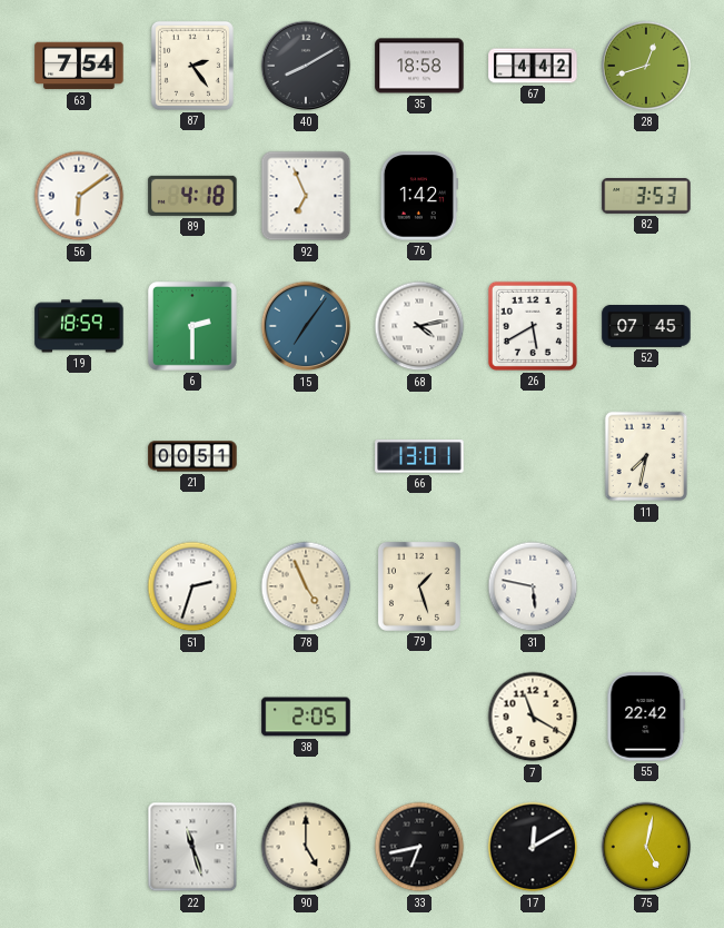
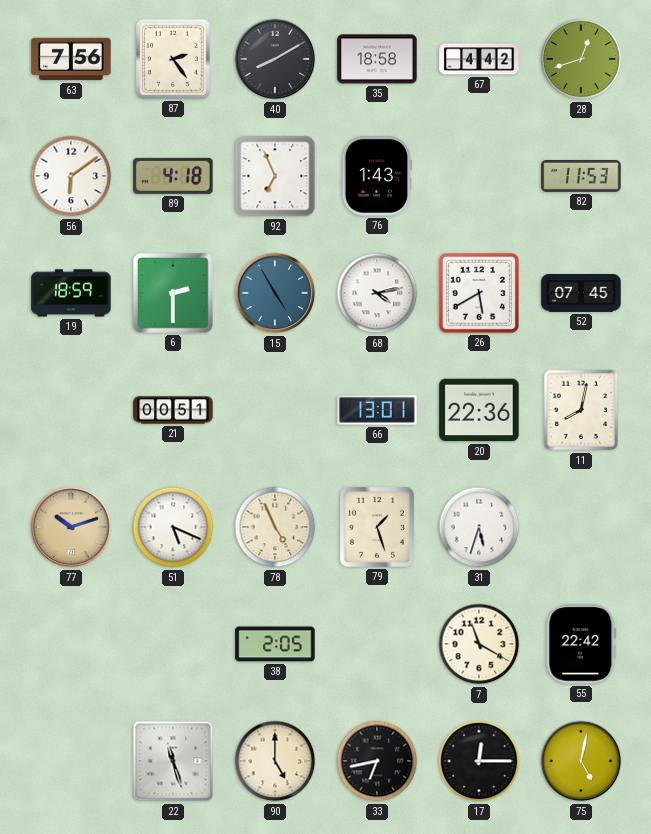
63: 7:54 -> 7:56
76: 1:42 -> 1:43
82: 3:53 -> 11:53
15: 7:06 -> 4:55
20: none -> 22:36
11: 7:32 -> 8:02
77: none -> 10:12
51: 2:33 -> 5:19
31: 5:47 -> 5:33
17: 12:10 -> 12:15
